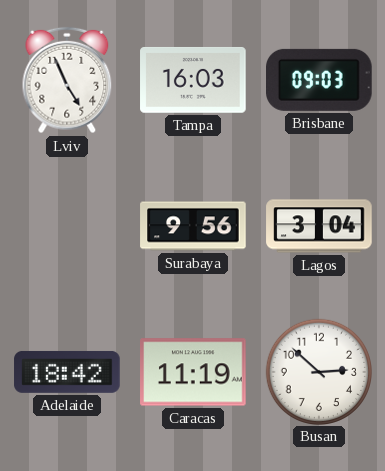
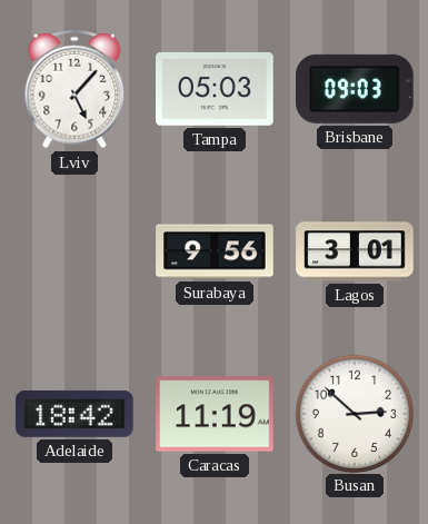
Lviv: 4:56 -> 5:07
Tampa: 16:03 -> 05:03
Lagos: 3:04 -> 3:01
